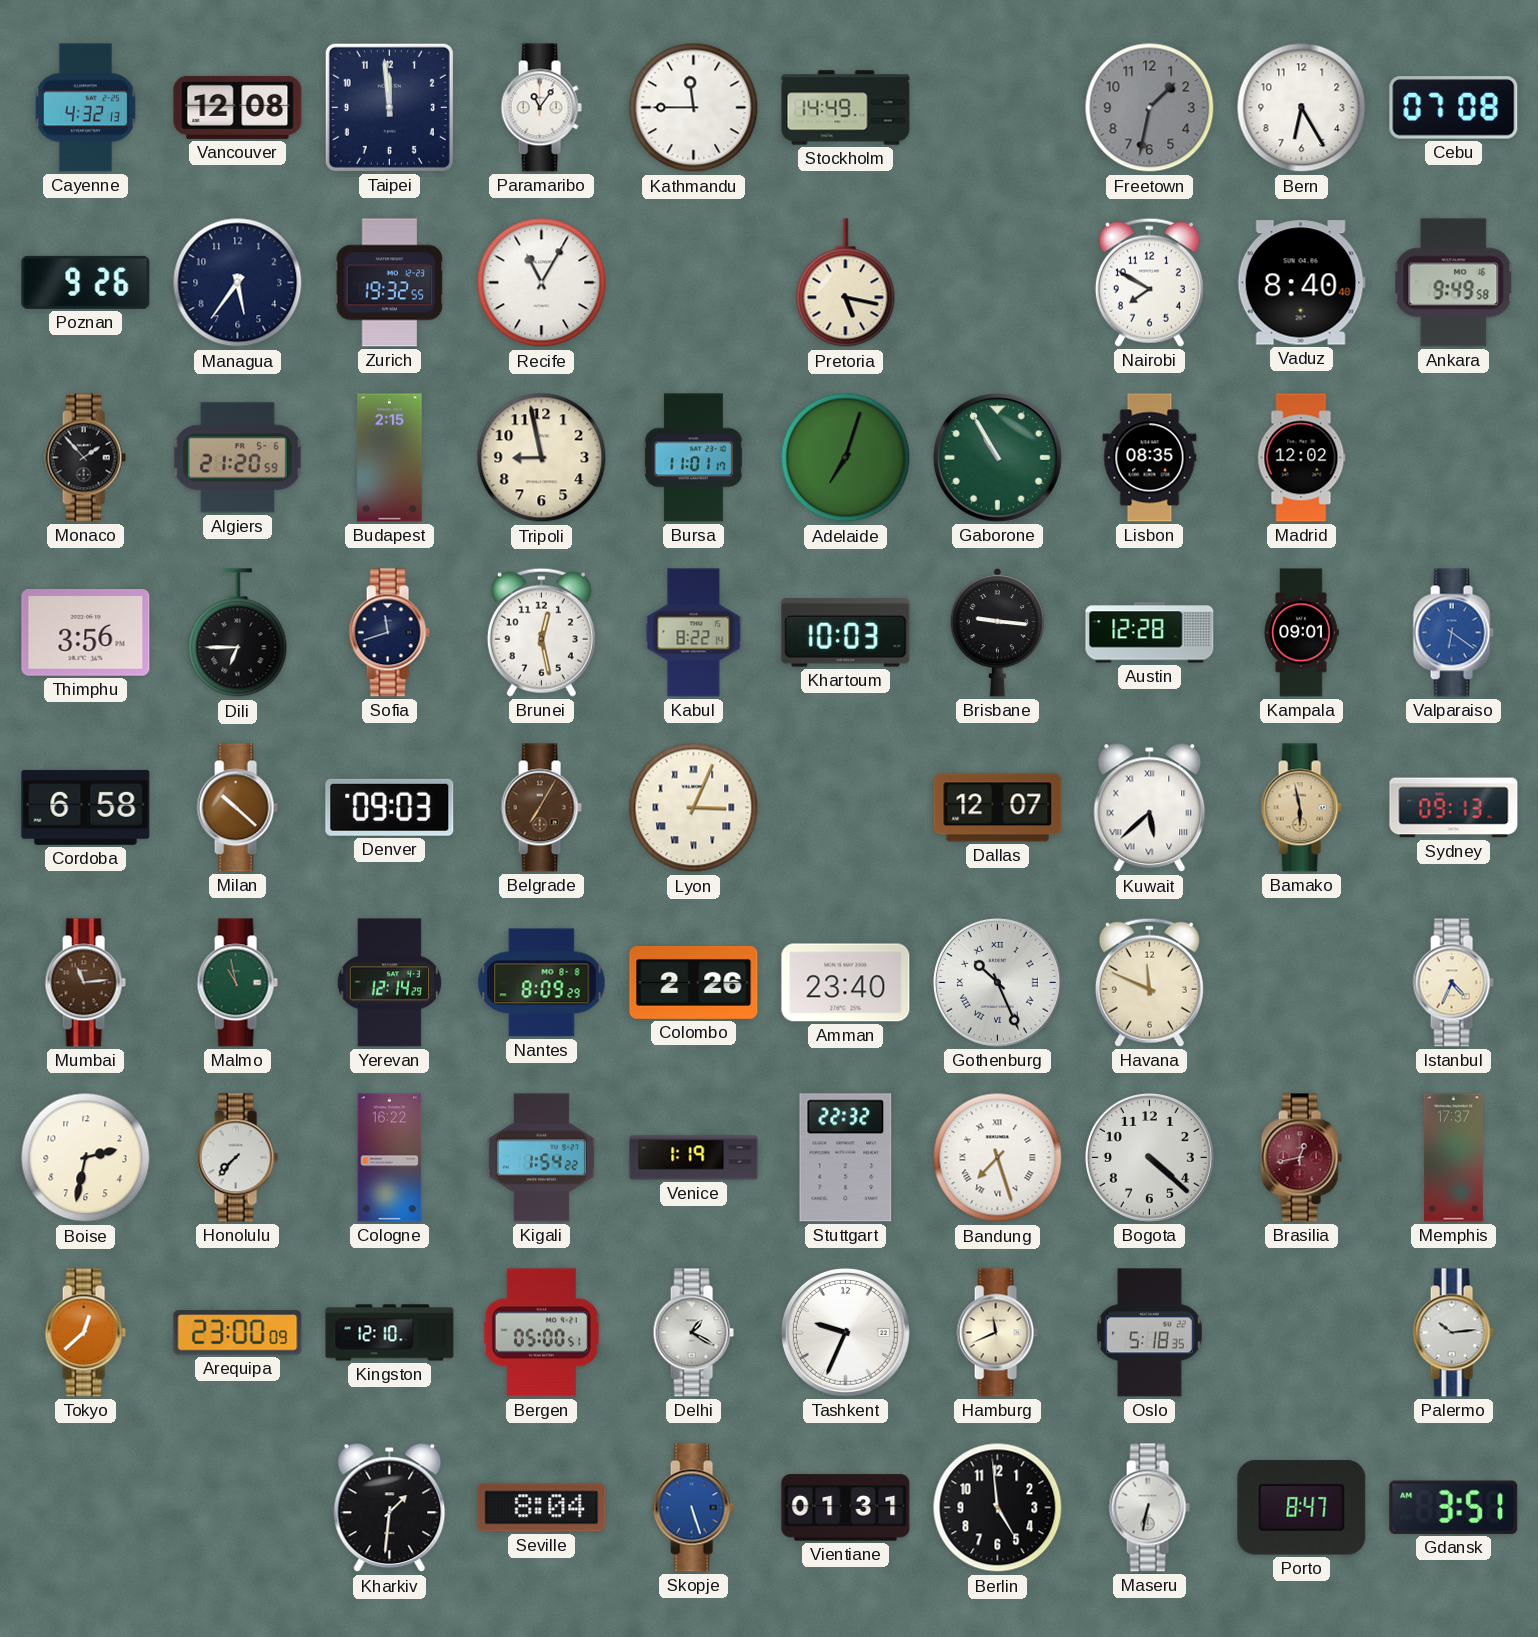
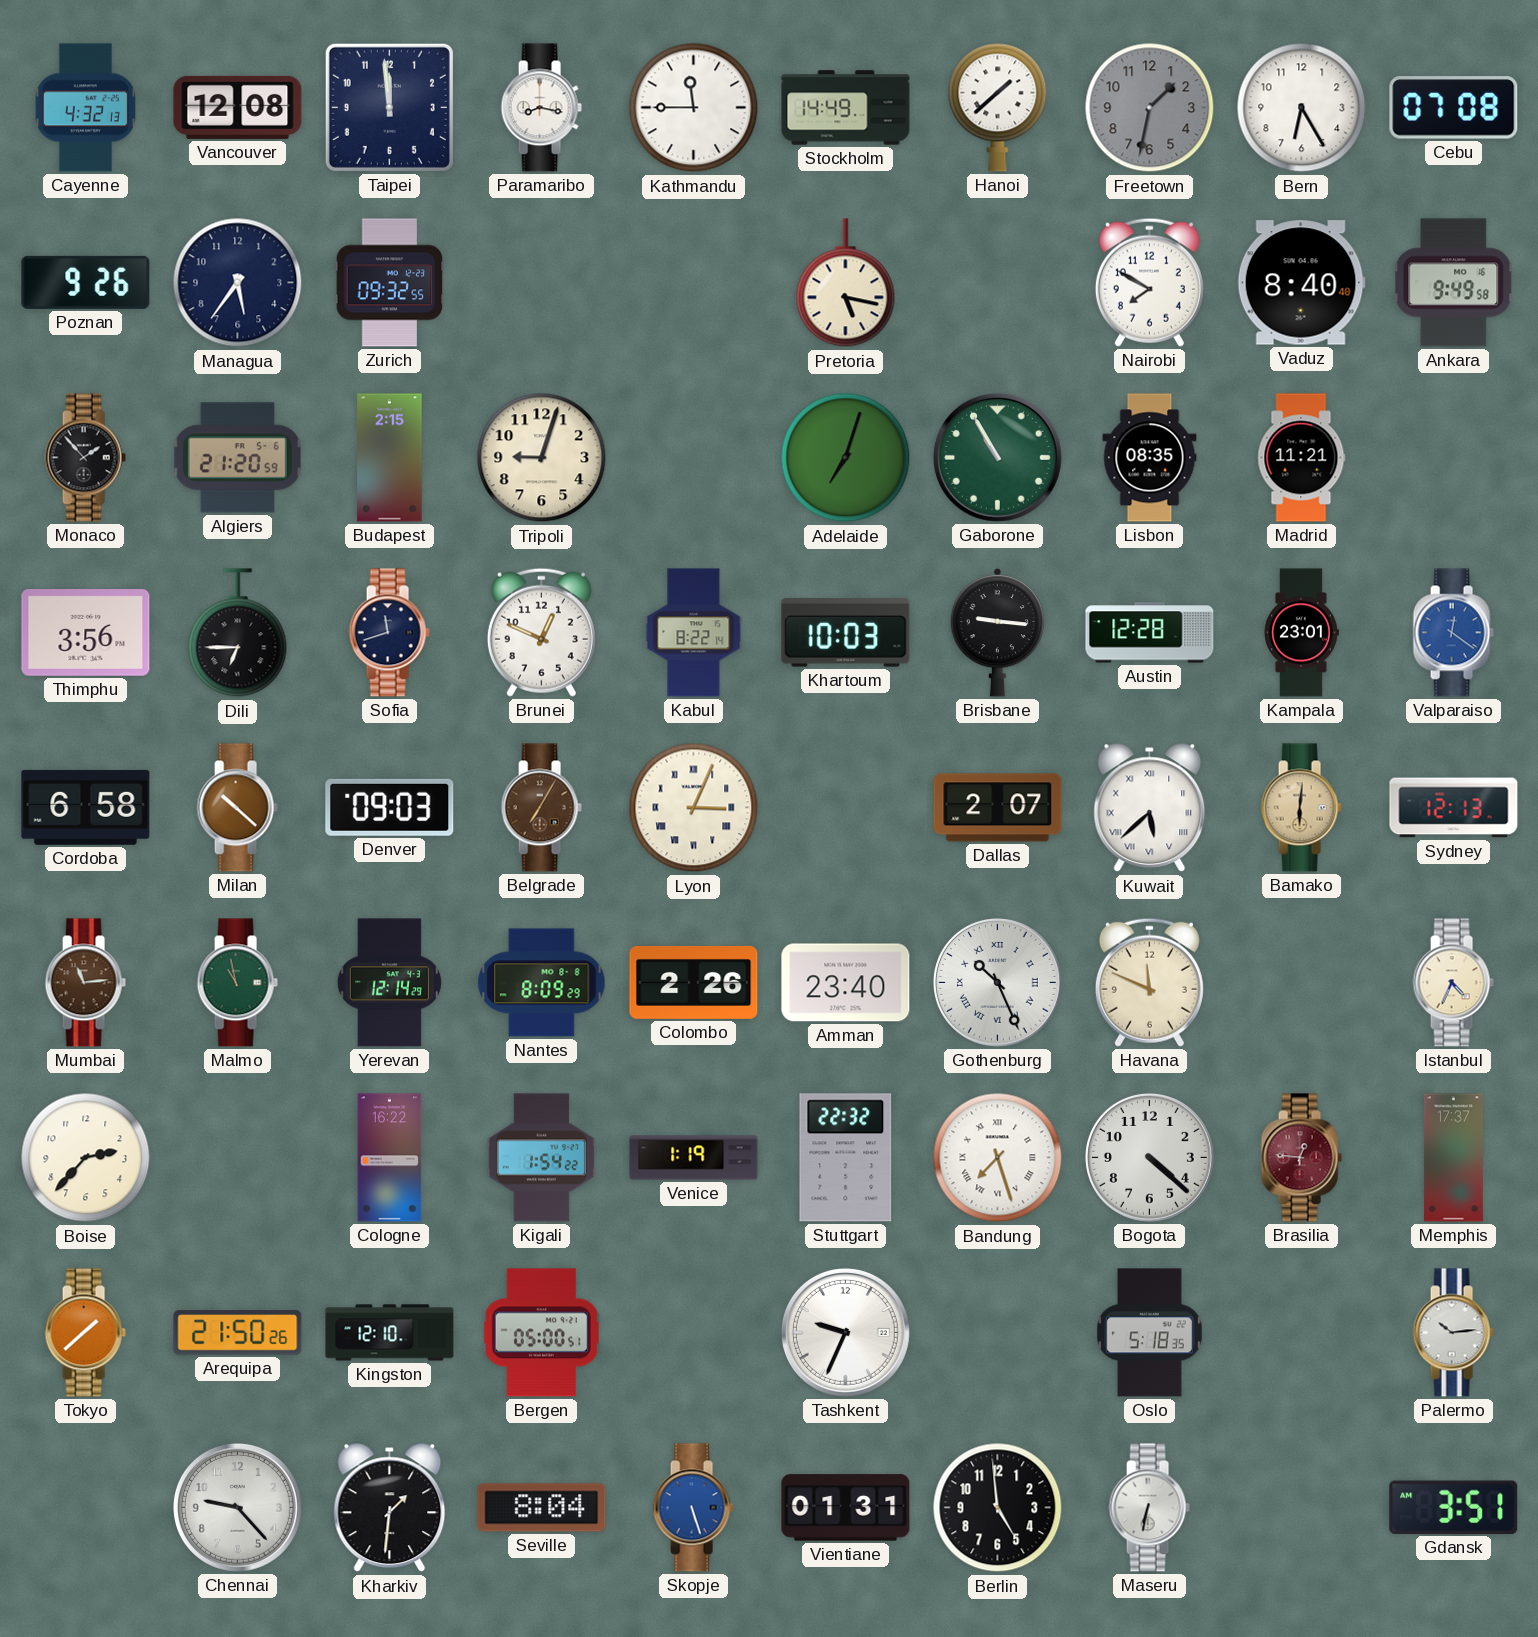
Paramaribo: 11:06 -> 8:17
Hanoi: none -> 1:38
Zurich: 19:32 -> 09:32
Recife: 11:05 -> none
Tripoli: 8:58 -> 9:03
Bursa: 11:01 -> none
Madrid: 12:02 -> 11:21
Brunei: 12:28 -> 12:49
Kampala: 09:01 -> 23:01
Valparaiso: 6:21 -> 12:21
Dallas: 12:07 -> 2:07
Bamako: 5:58 -> 6:01
Sydney: 09:13 -> 12:13
Boise: 2:32 -> 2:37
Honolulu: 7:37 -> none
Brasilia: 12:43 -> 12:46
Tokyo: 12:38 -> 1:38
Arequipa: 23:00 -> 21:50
Delhi: 1:20 -> none
Hamburg: 11:41 -> none
Chennai: none -> 9:23
Porto: 8:47 -> none
